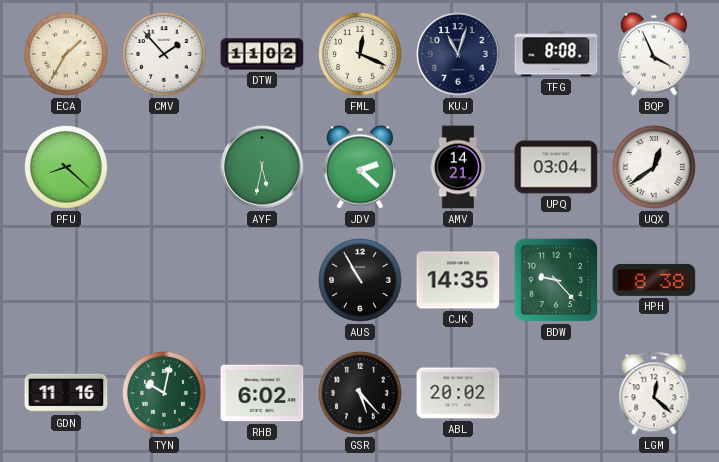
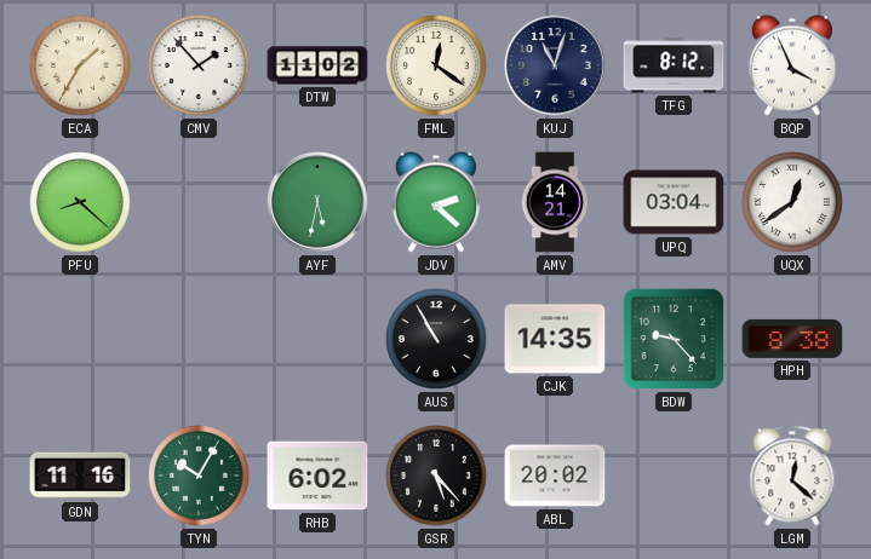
FML: 12:19 -> 12:21
TFG: 8:08 -> 8:12
TYN: 10:02 -> 10:05
